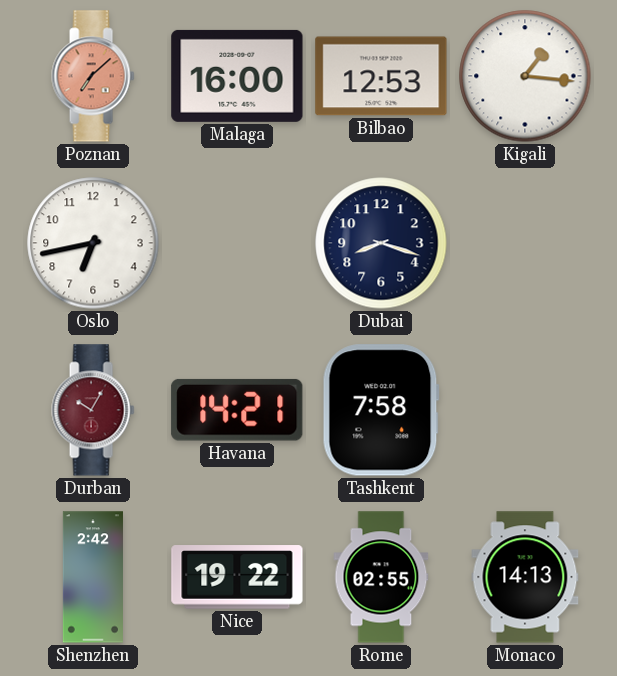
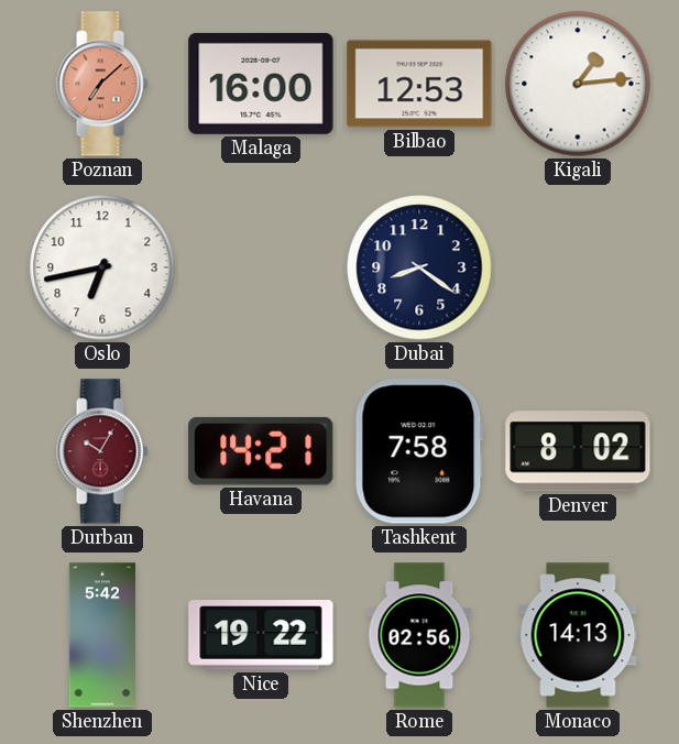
Kigali: 1:16 -> 1:14
Dubai: 8:18 -> 8:21
Denver: none -> 8:02
Shenzhen: 2:42 -> 5:42
Rome: 02:55 -> 02:56
